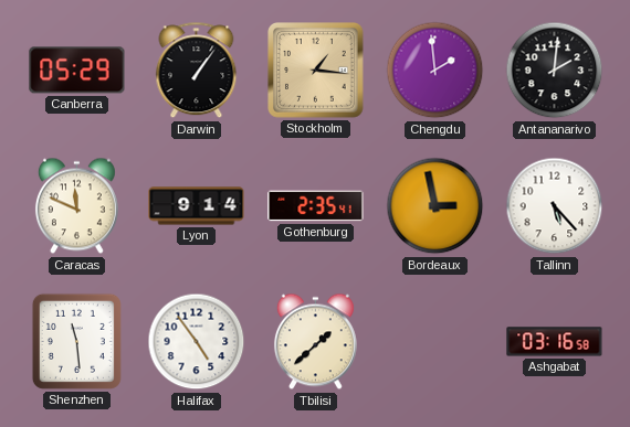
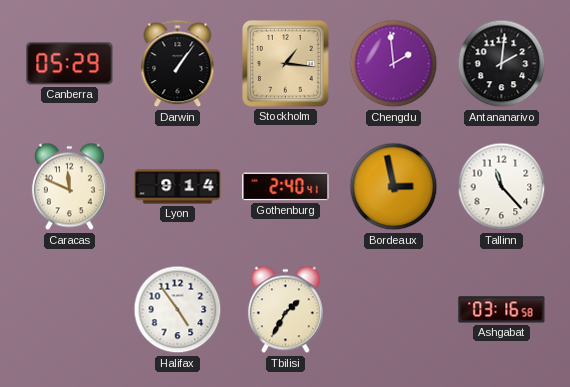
Gothenburg: 2:35 -> 2:40
Tallinn: 5:23 -> 11:23
Shenzhen: 11:29 -> none
Tbilisi: 1:38 -> 1:35
